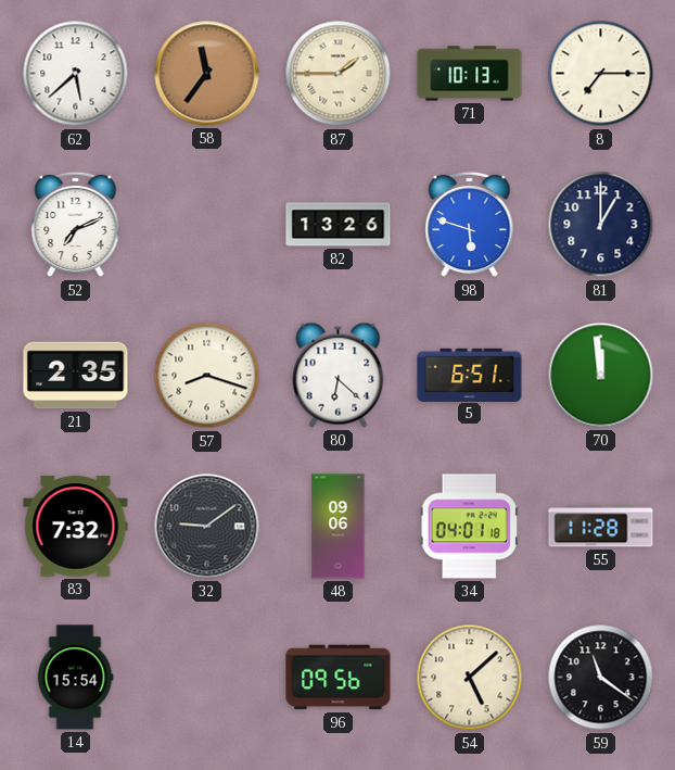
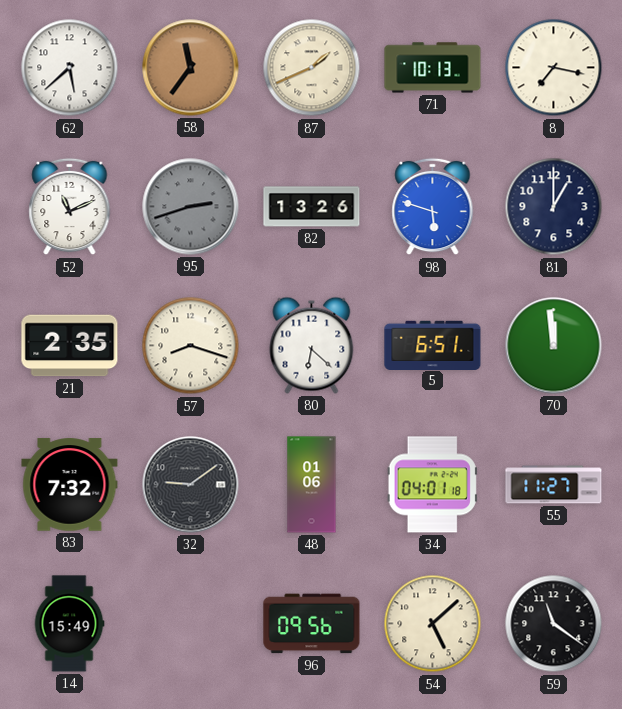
87: 1:45 -> 1:41
8: 7:15 -> 7:17
52: 7:11 -> 11:11
95: none -> 2:42
48: 09:06 -> 01:06
55: 11:28 -> 11:27
14: 15:54 -> 15:49
